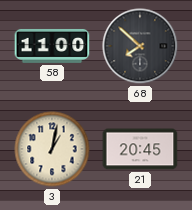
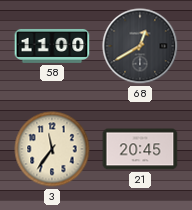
68: 7:52 -> 12:40
3: 1:02 -> 11:36
